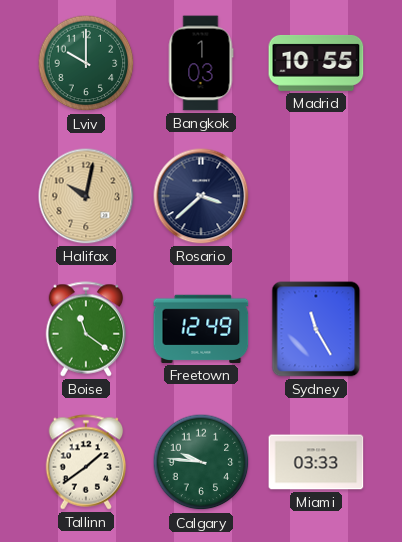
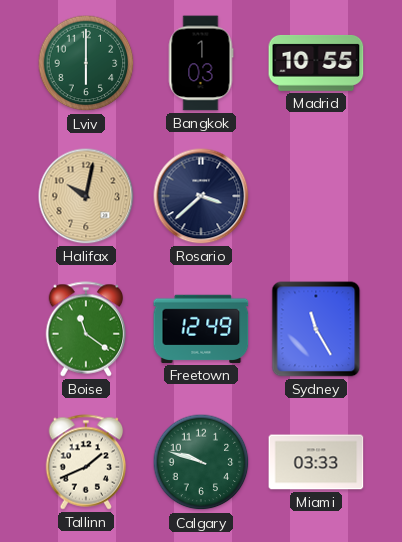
Lviv: 10:00 -> 6:00
Tallinn: 1:39 -> 1:41
Calgary: 9:46 -> 9:48
